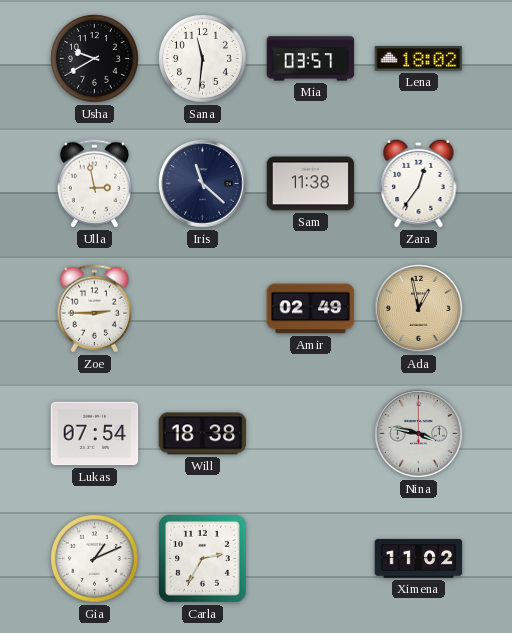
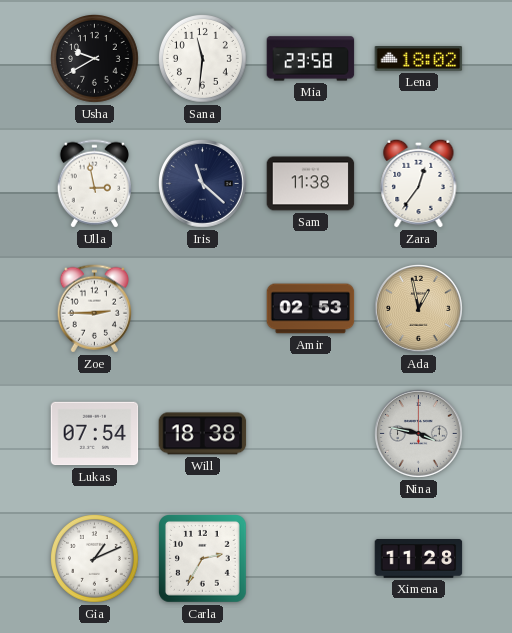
Mia: 03:57 -> 23:58
Amir: 02:49 -> 02:53
Ximena: 11:02 -> 11:28
